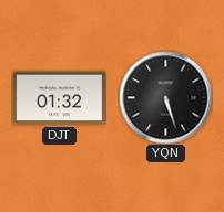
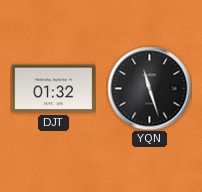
YQN: 5:27 -> 11:27
